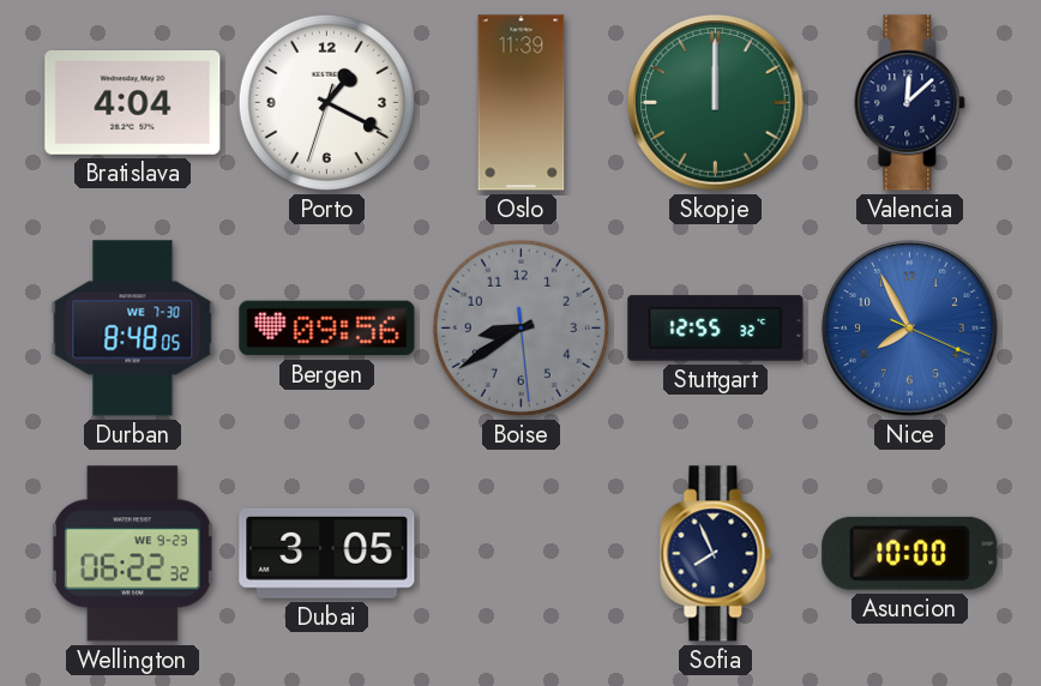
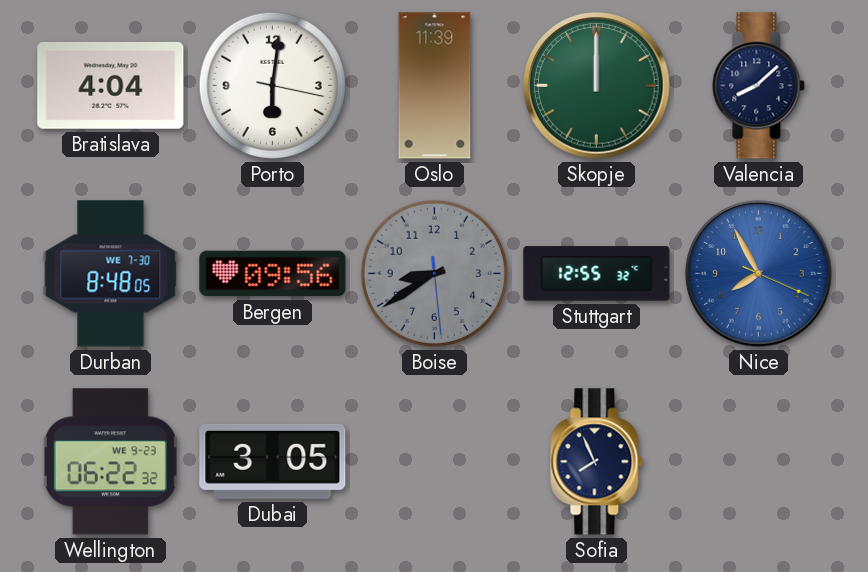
Porto: 1:19 -> 6:01
Valencia: 12:08 -> 8:08
Asuncion: 10:00 -> none
